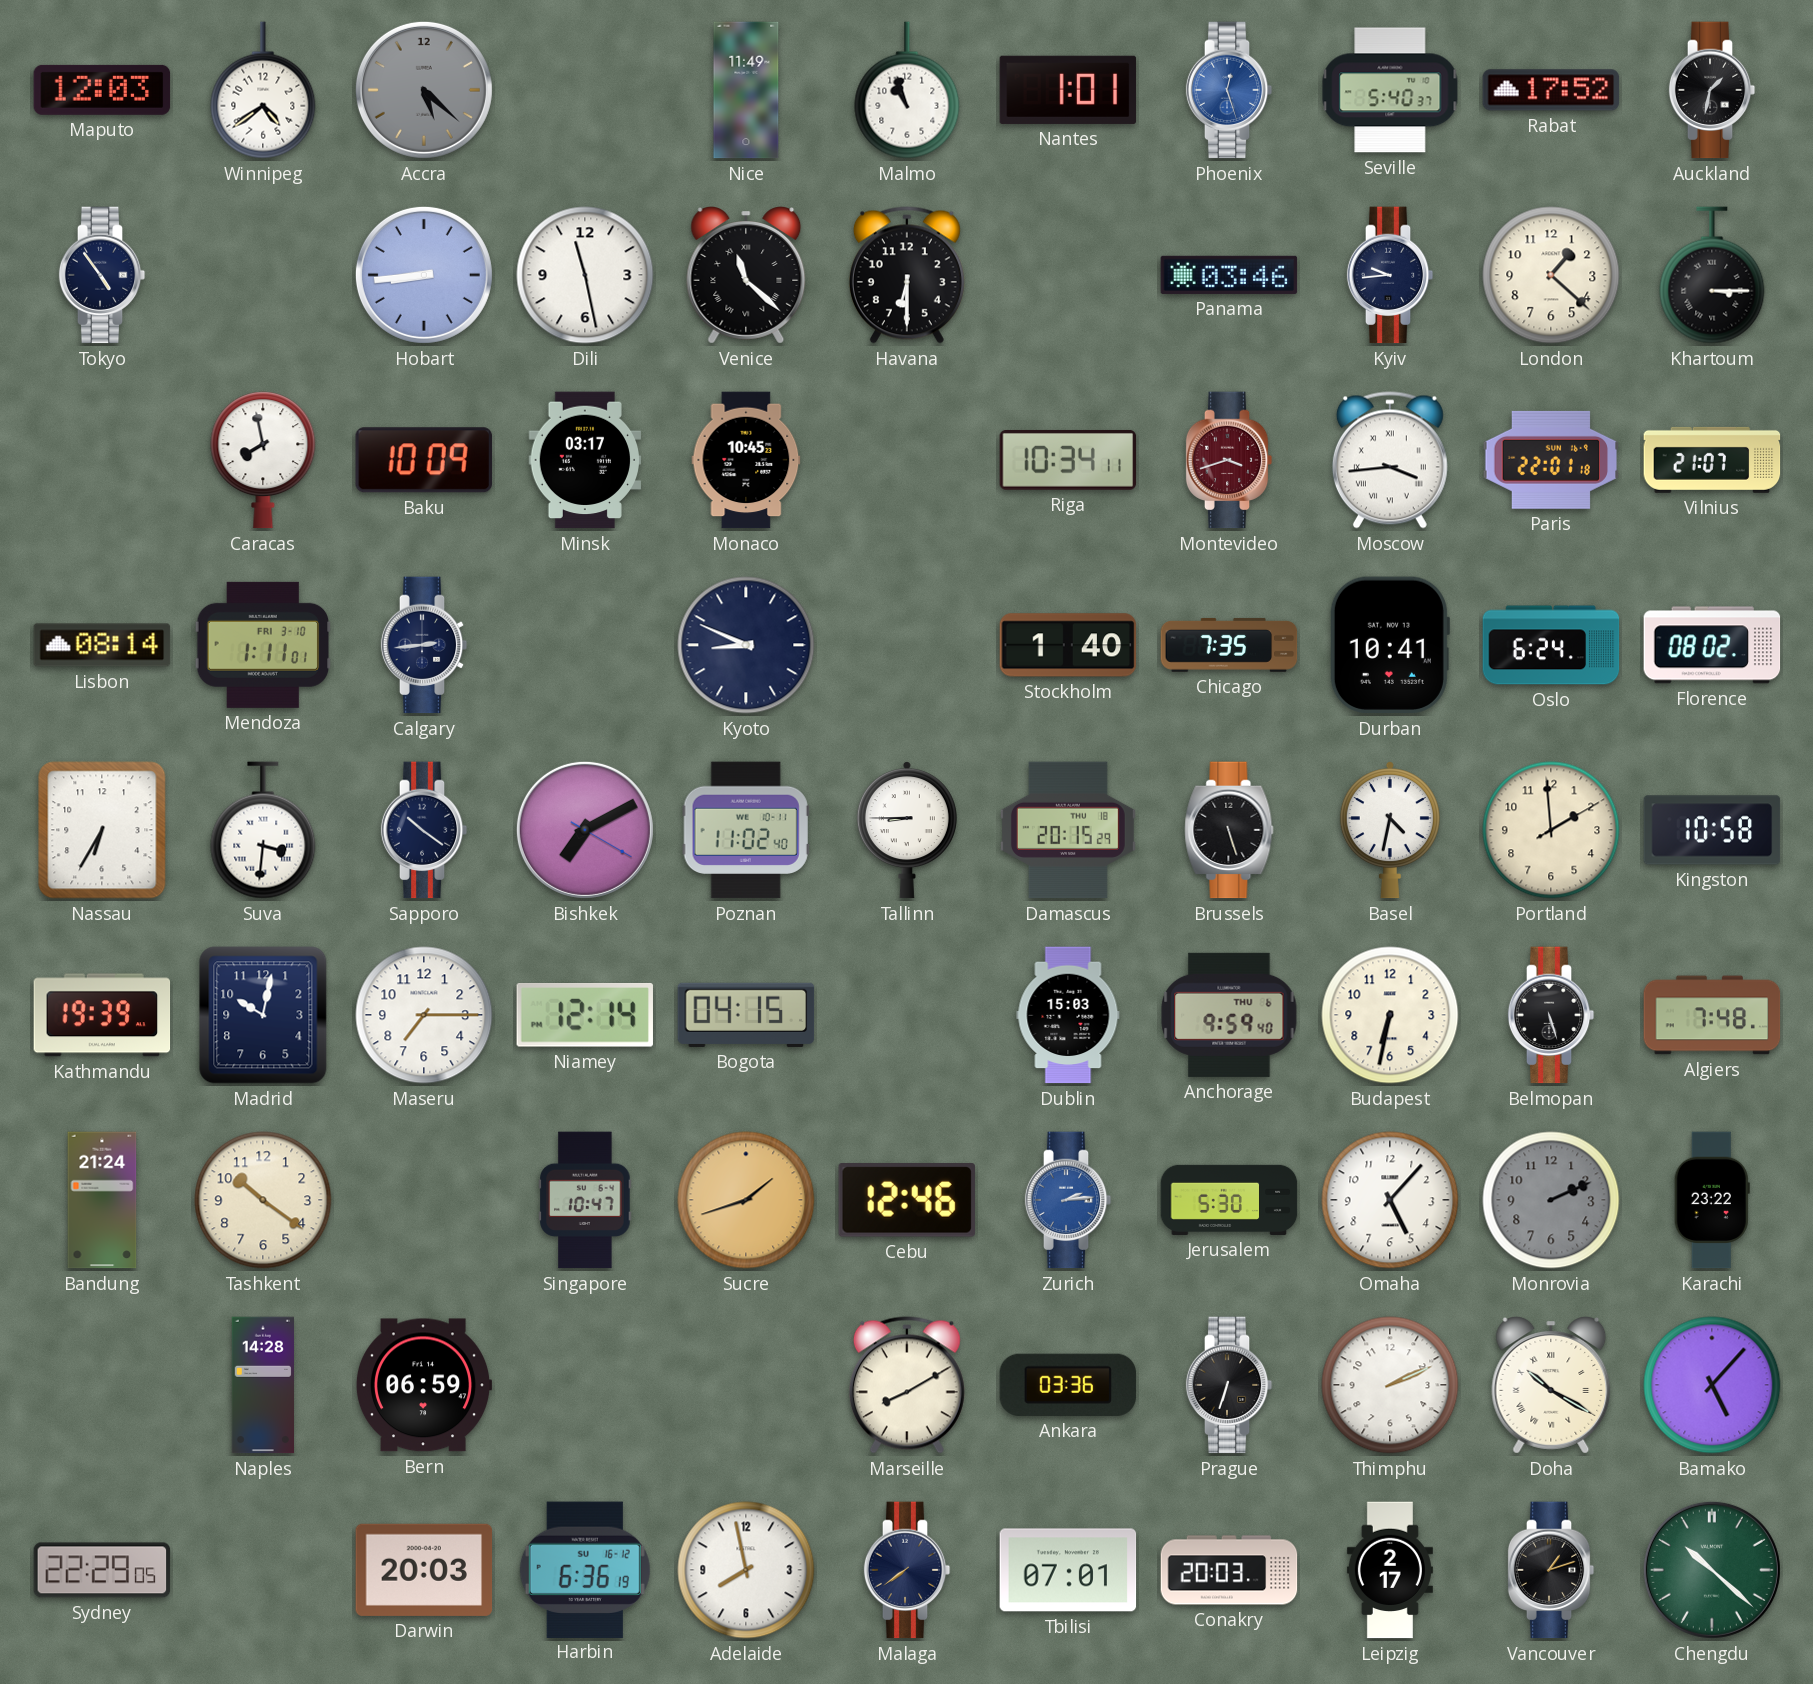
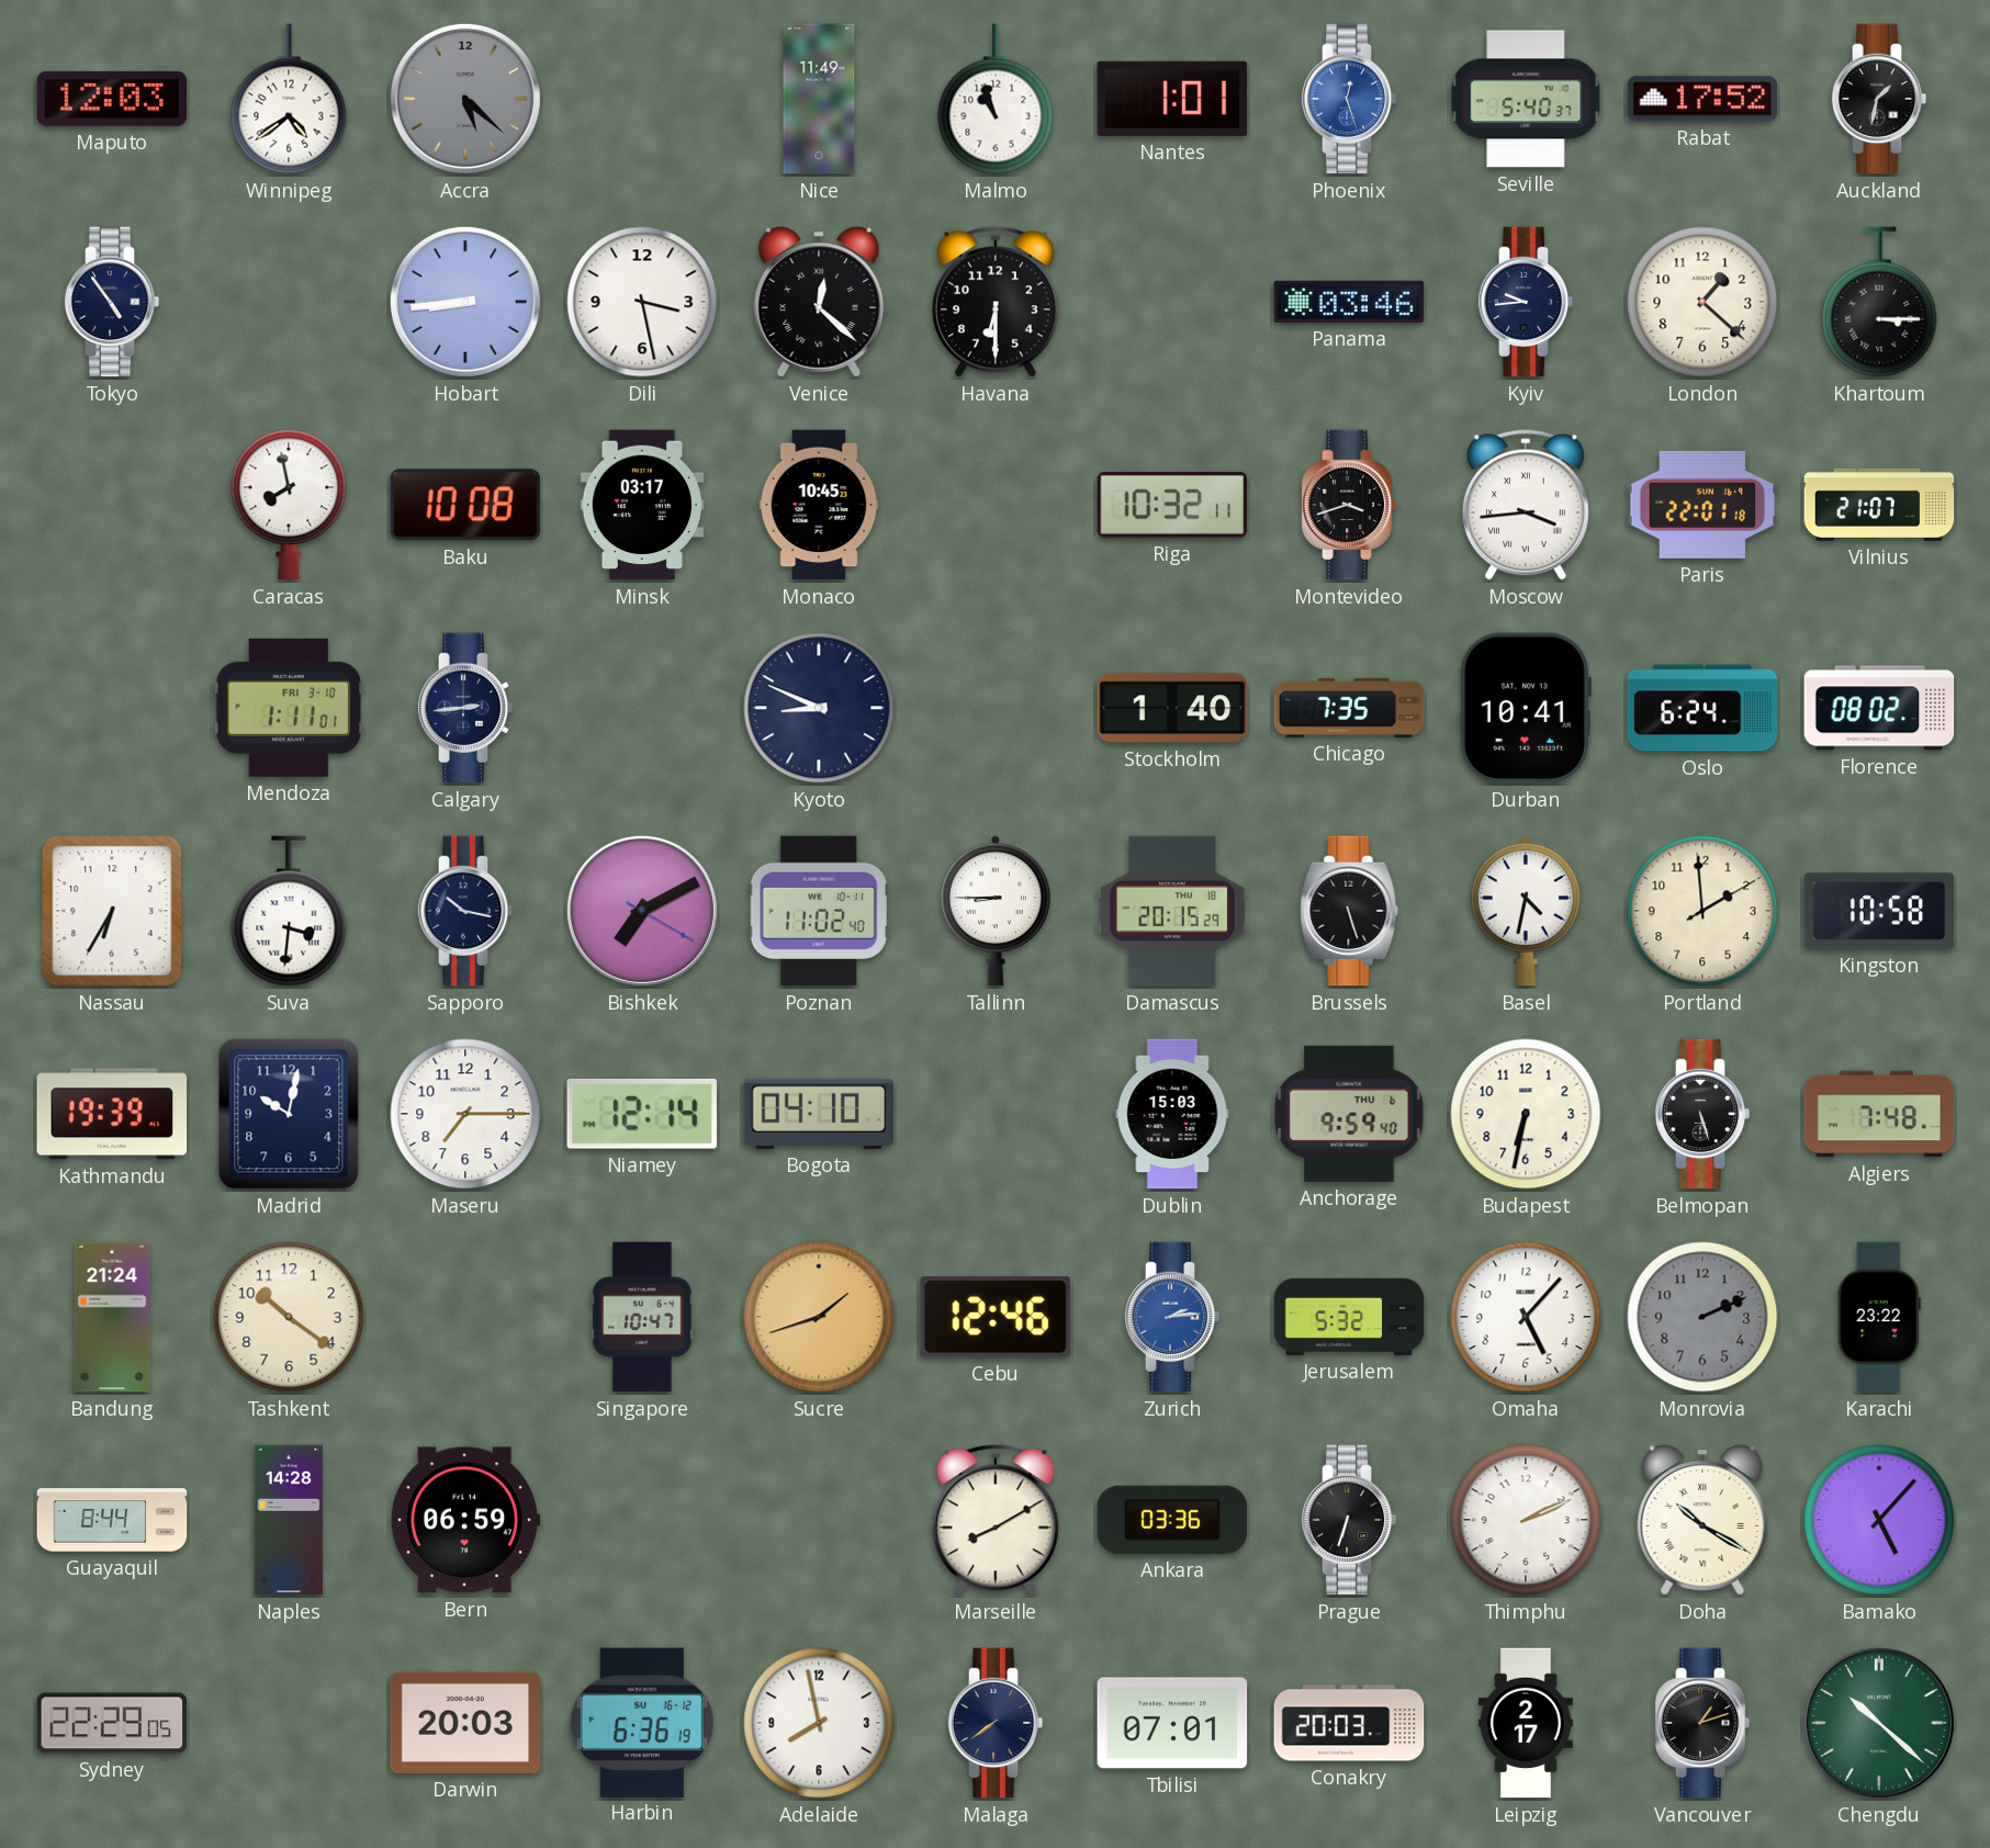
Dili: 11:28 -> 3:28
Venice: 11:22 -> 12:22
Baku: 10:09 -> 10:08
Riga: 10:34 -> 10:32
Montevideo dial: burgundy -> black
Lisbon: 08:14 -> none
Sapporo: 10:21 -> 10:17
Bogota: 04:15 -> 04:10
Jerusalem: 5:30 -> 5:32
Guayaquil: none -> 8:44
